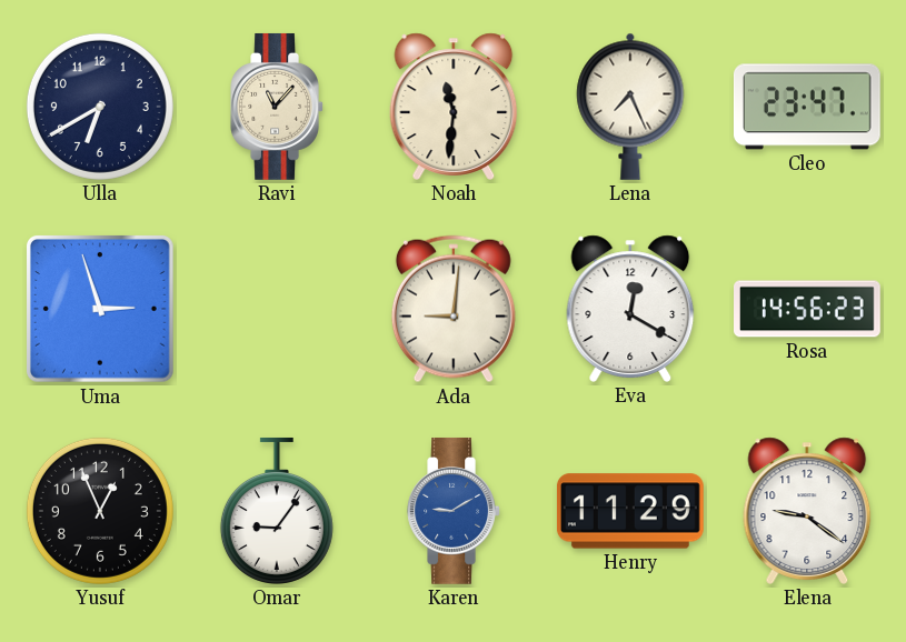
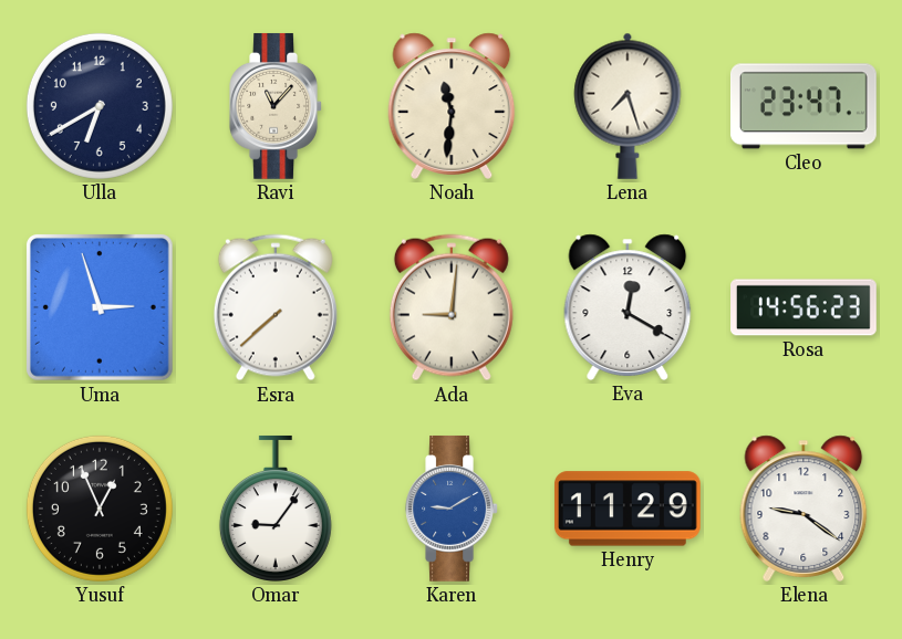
Lena: 7:26 -> 7:27
Esra: none -> 7:38
